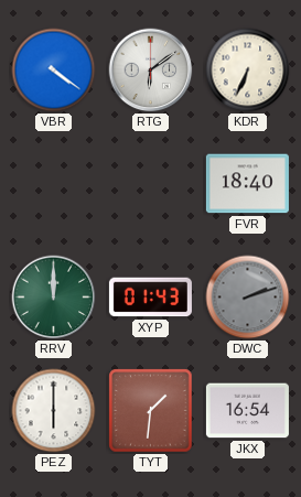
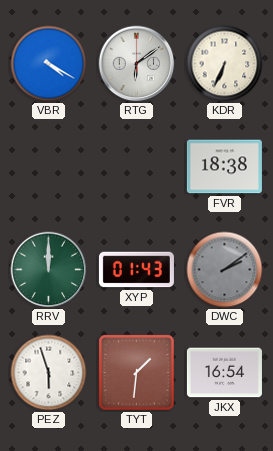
VBR: 4:21 -> 4:20
FVR: 18:40 -> 18:38
DWC: 2:12 -> 2:09
PEZ: 6:00 -> 5:57
